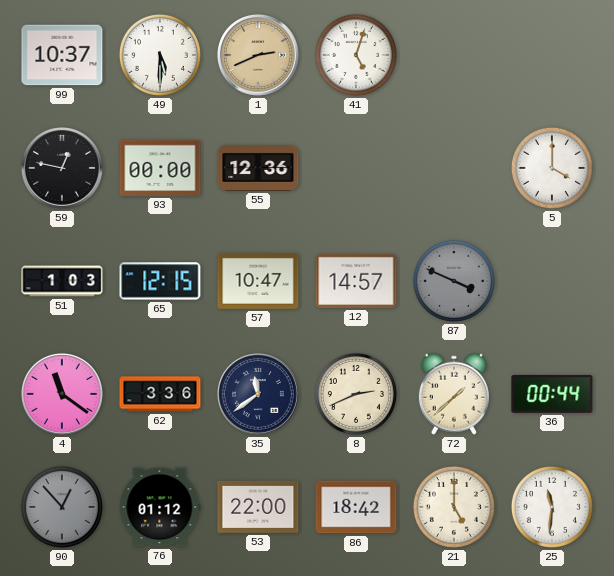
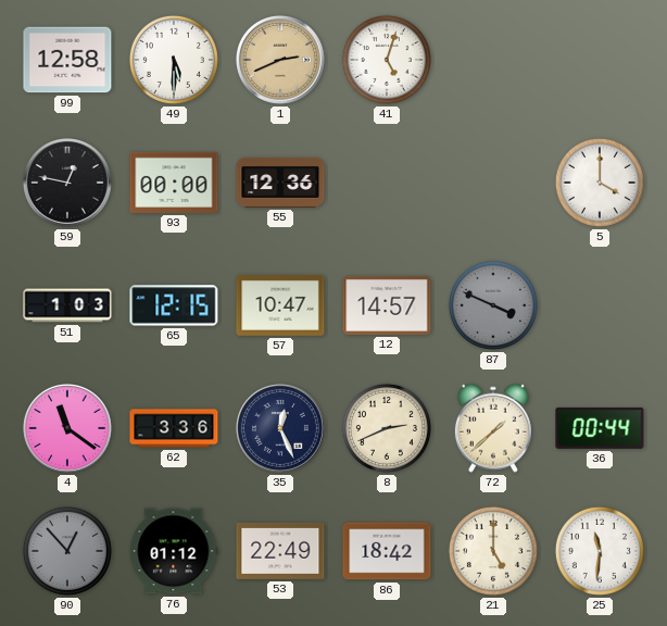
99: 10:37 -> 12:58
35: 11:39 -> 12:26
53: 22:00 -> 22:49
